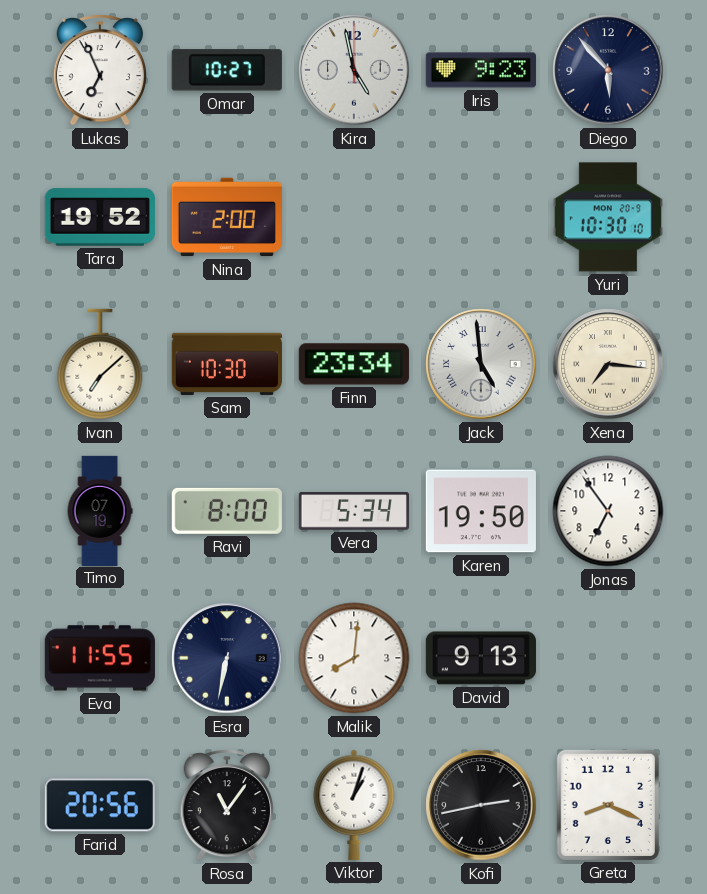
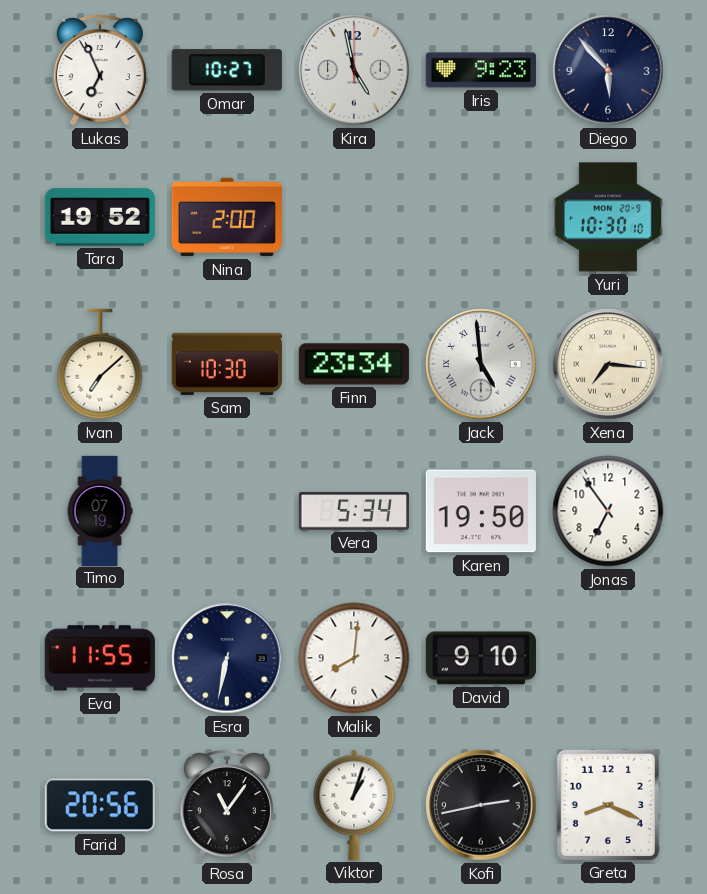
Ravi: 8:00 -> none
David: 9:13 -> 9:10
